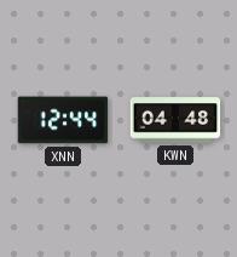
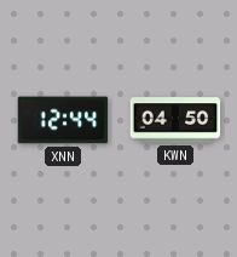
KWN: 04:48 -> 04:50
